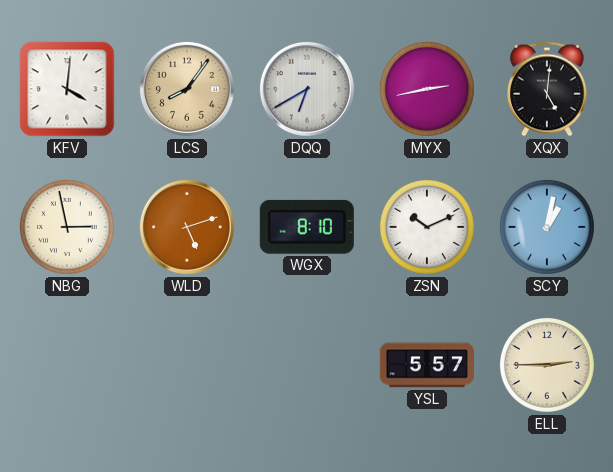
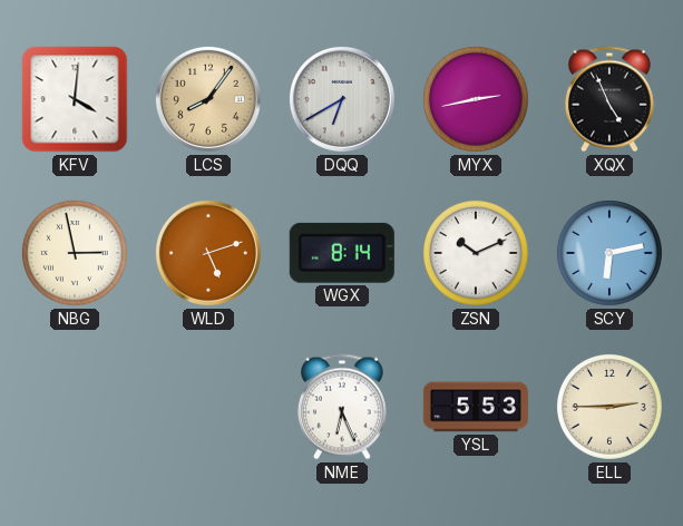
XQX: 5:01 -> 4:56
WGX: 8:10 -> 8:14
SCY: 1:02 -> 6:13
NME: none -> 6:26
YSL: 5:57 -> 5:53
